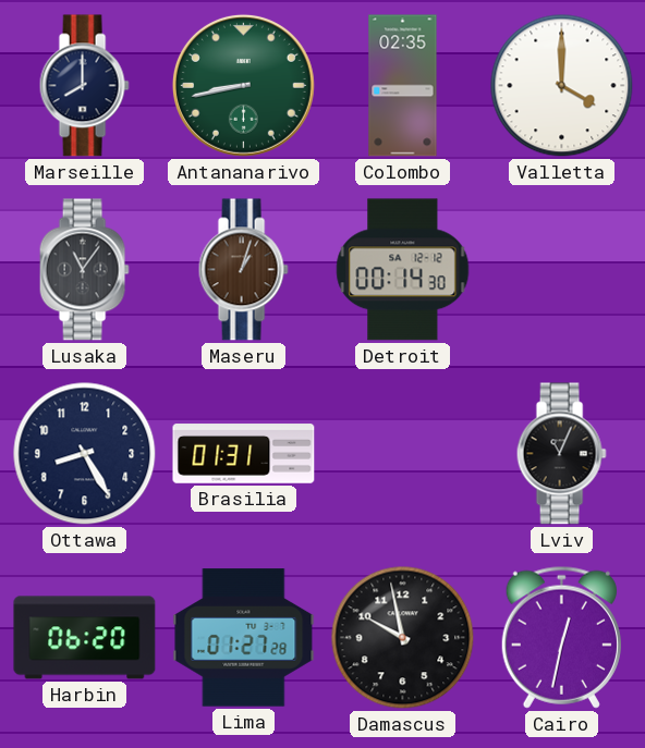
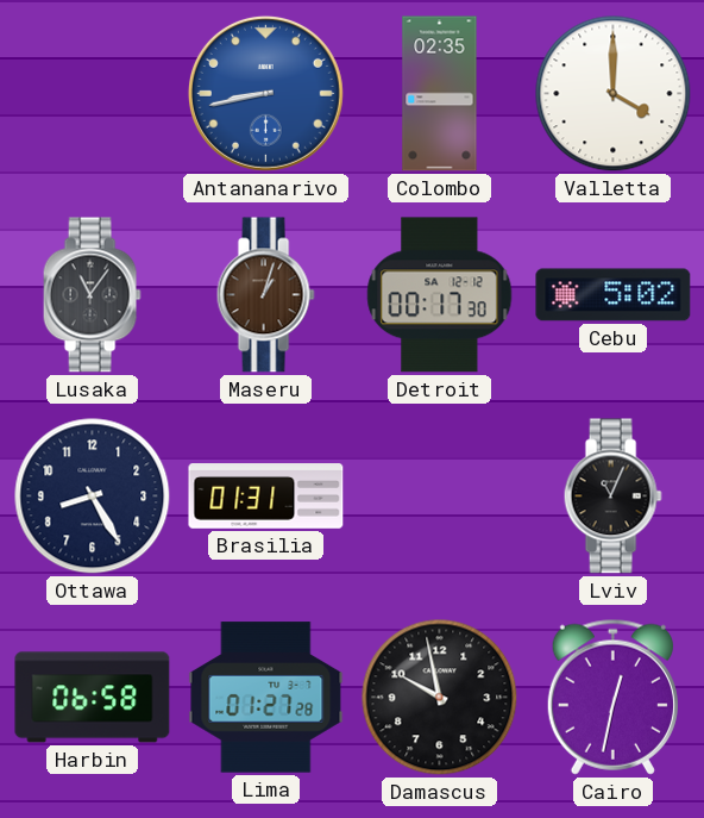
Marseille: 8:00 -> none
Antananarivo dial: green -> blue
Detroit: 00:14 -> 00:17
Cebu: none -> 5:02
Harbin: 06:20 -> 06:58
